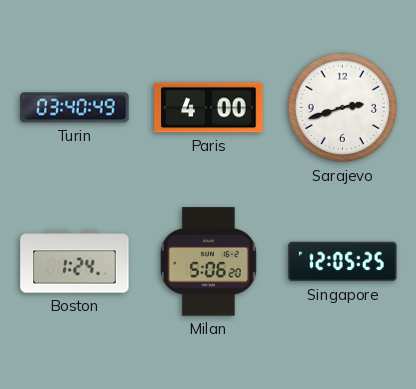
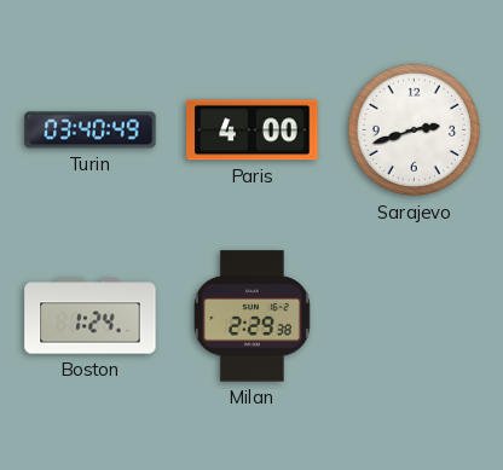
Milan: 5:06 -> 2:29
Singapore: 12:05 -> none
